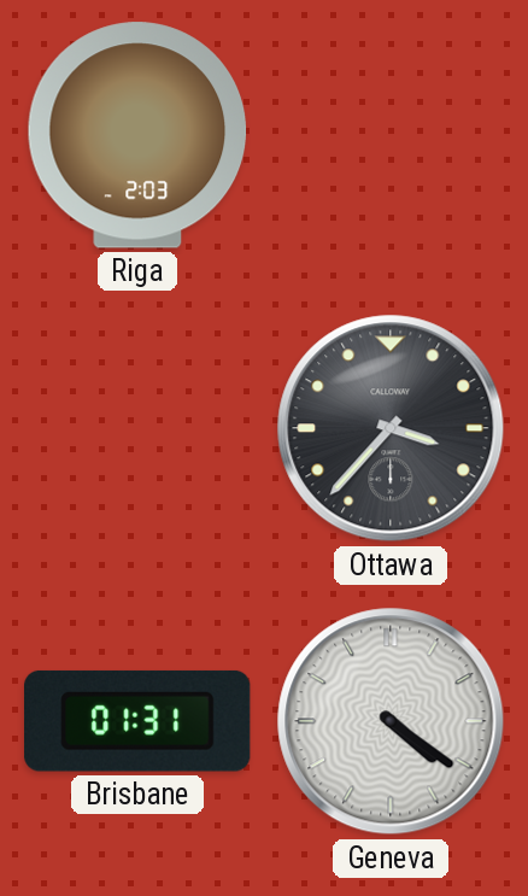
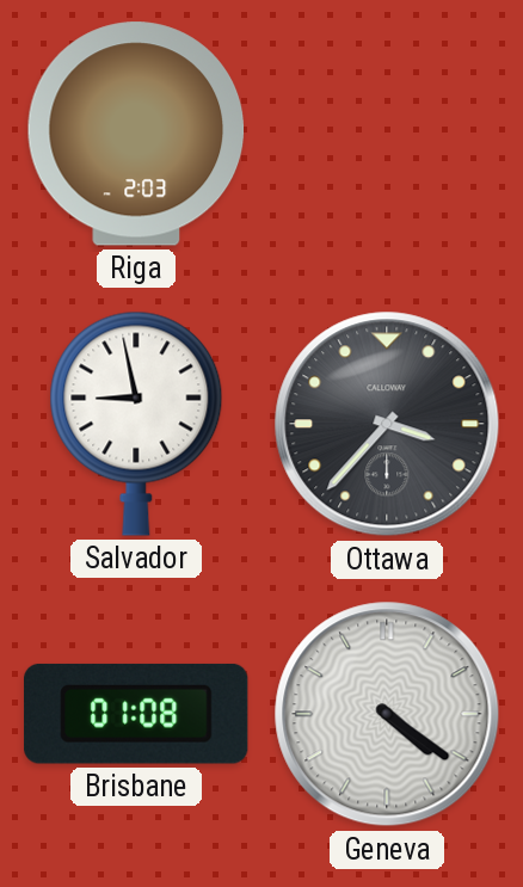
Salvador: none -> 8:58
Brisbane: 01:31 -> 01:08
